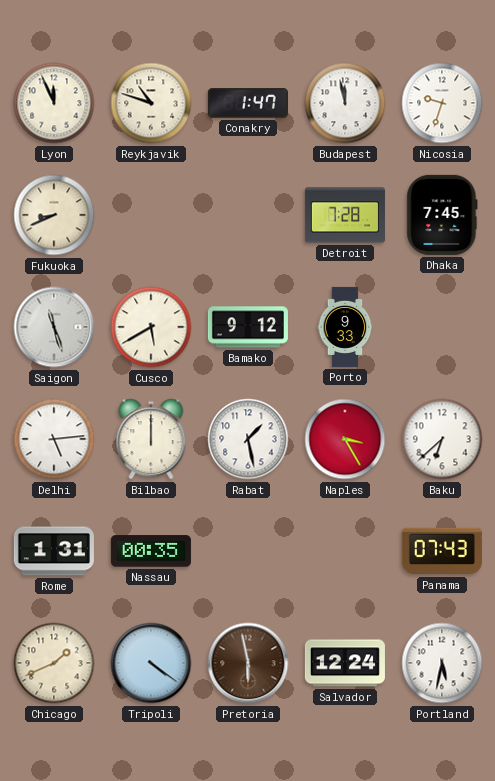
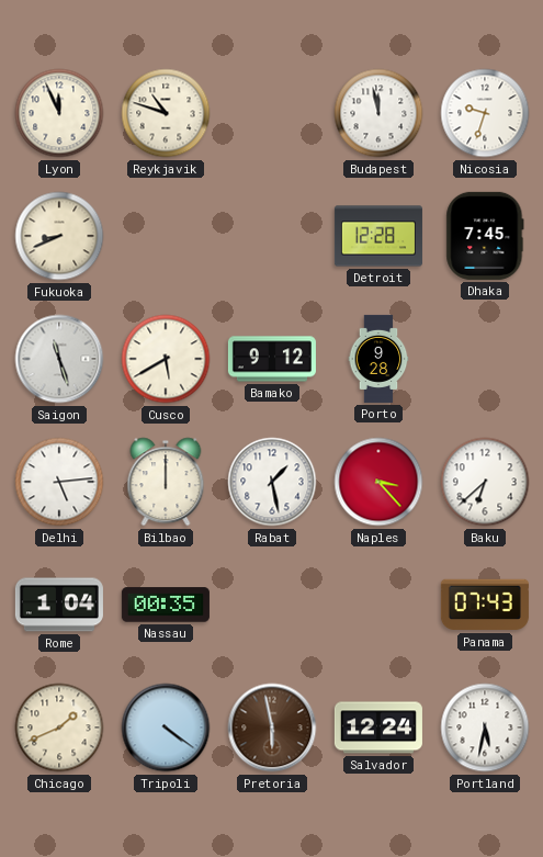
Conakry: 1:47 -> none
Detroit: 7:28 -> 12:28
Porto: 9:33 -> 9:28
Naples: 3:25 -> 3:23
Rome: 1:31 -> 1:04
